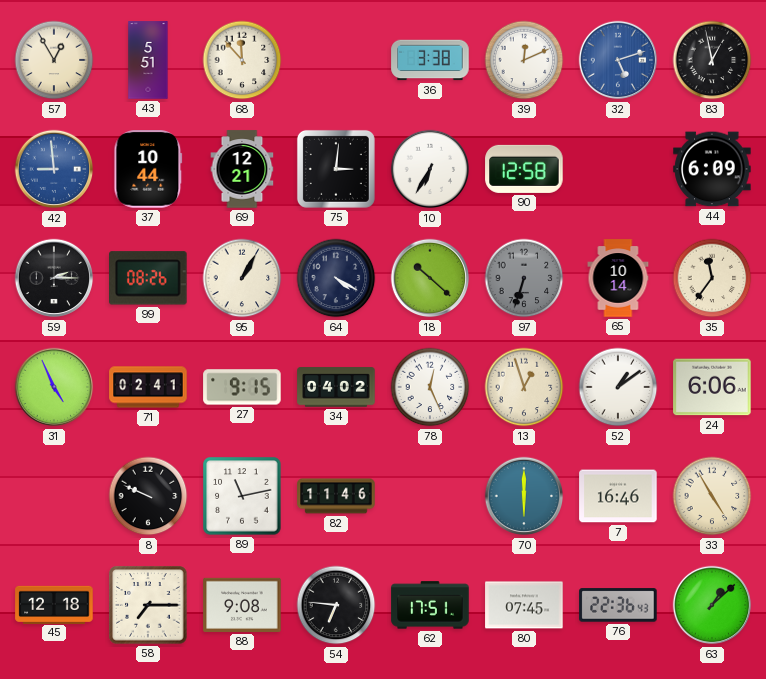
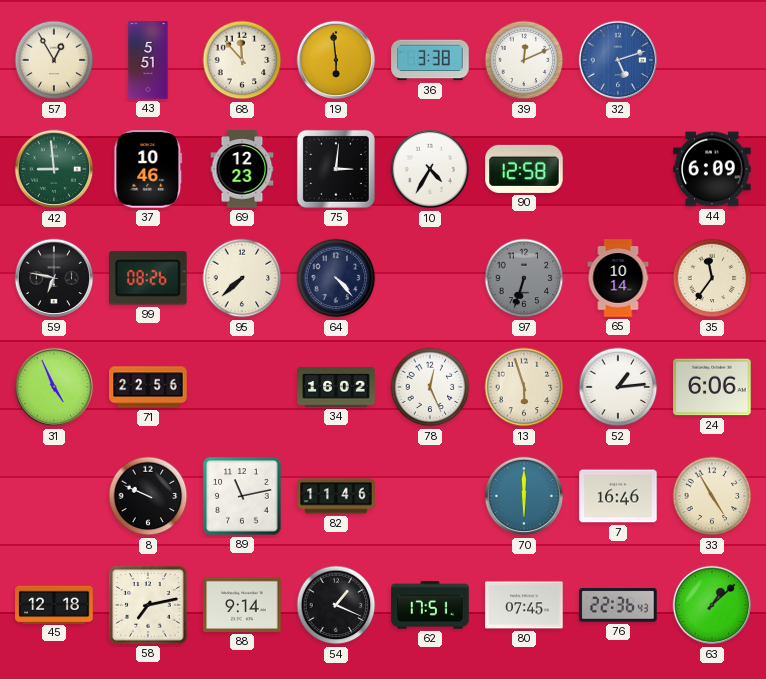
19: none -> 5:59
83: 12:58 -> none
42 dial: blue -> green
37: 10:44 -> 10:46
69: 12:21 -> 12:23
10: 6:35 -> 4:35
59: 2:15 -> 6:47
95: 1:05 -> 7:38
64: 4:20 -> 4:23
18: 10:22 -> none
71: 02:41 -> 22:56
27: 9:15 -> none
34: 04:02 -> 16:02
13: 12:57 -> 5:57
52: 1:09 -> 1:14
58: 7:15 -> 7:13
88: 9:08 -> 9:14
54: 6:46 -> 1:19
